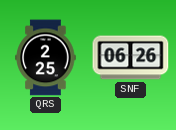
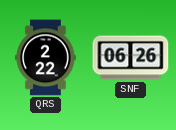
QRS: 2:25 -> 2:22
